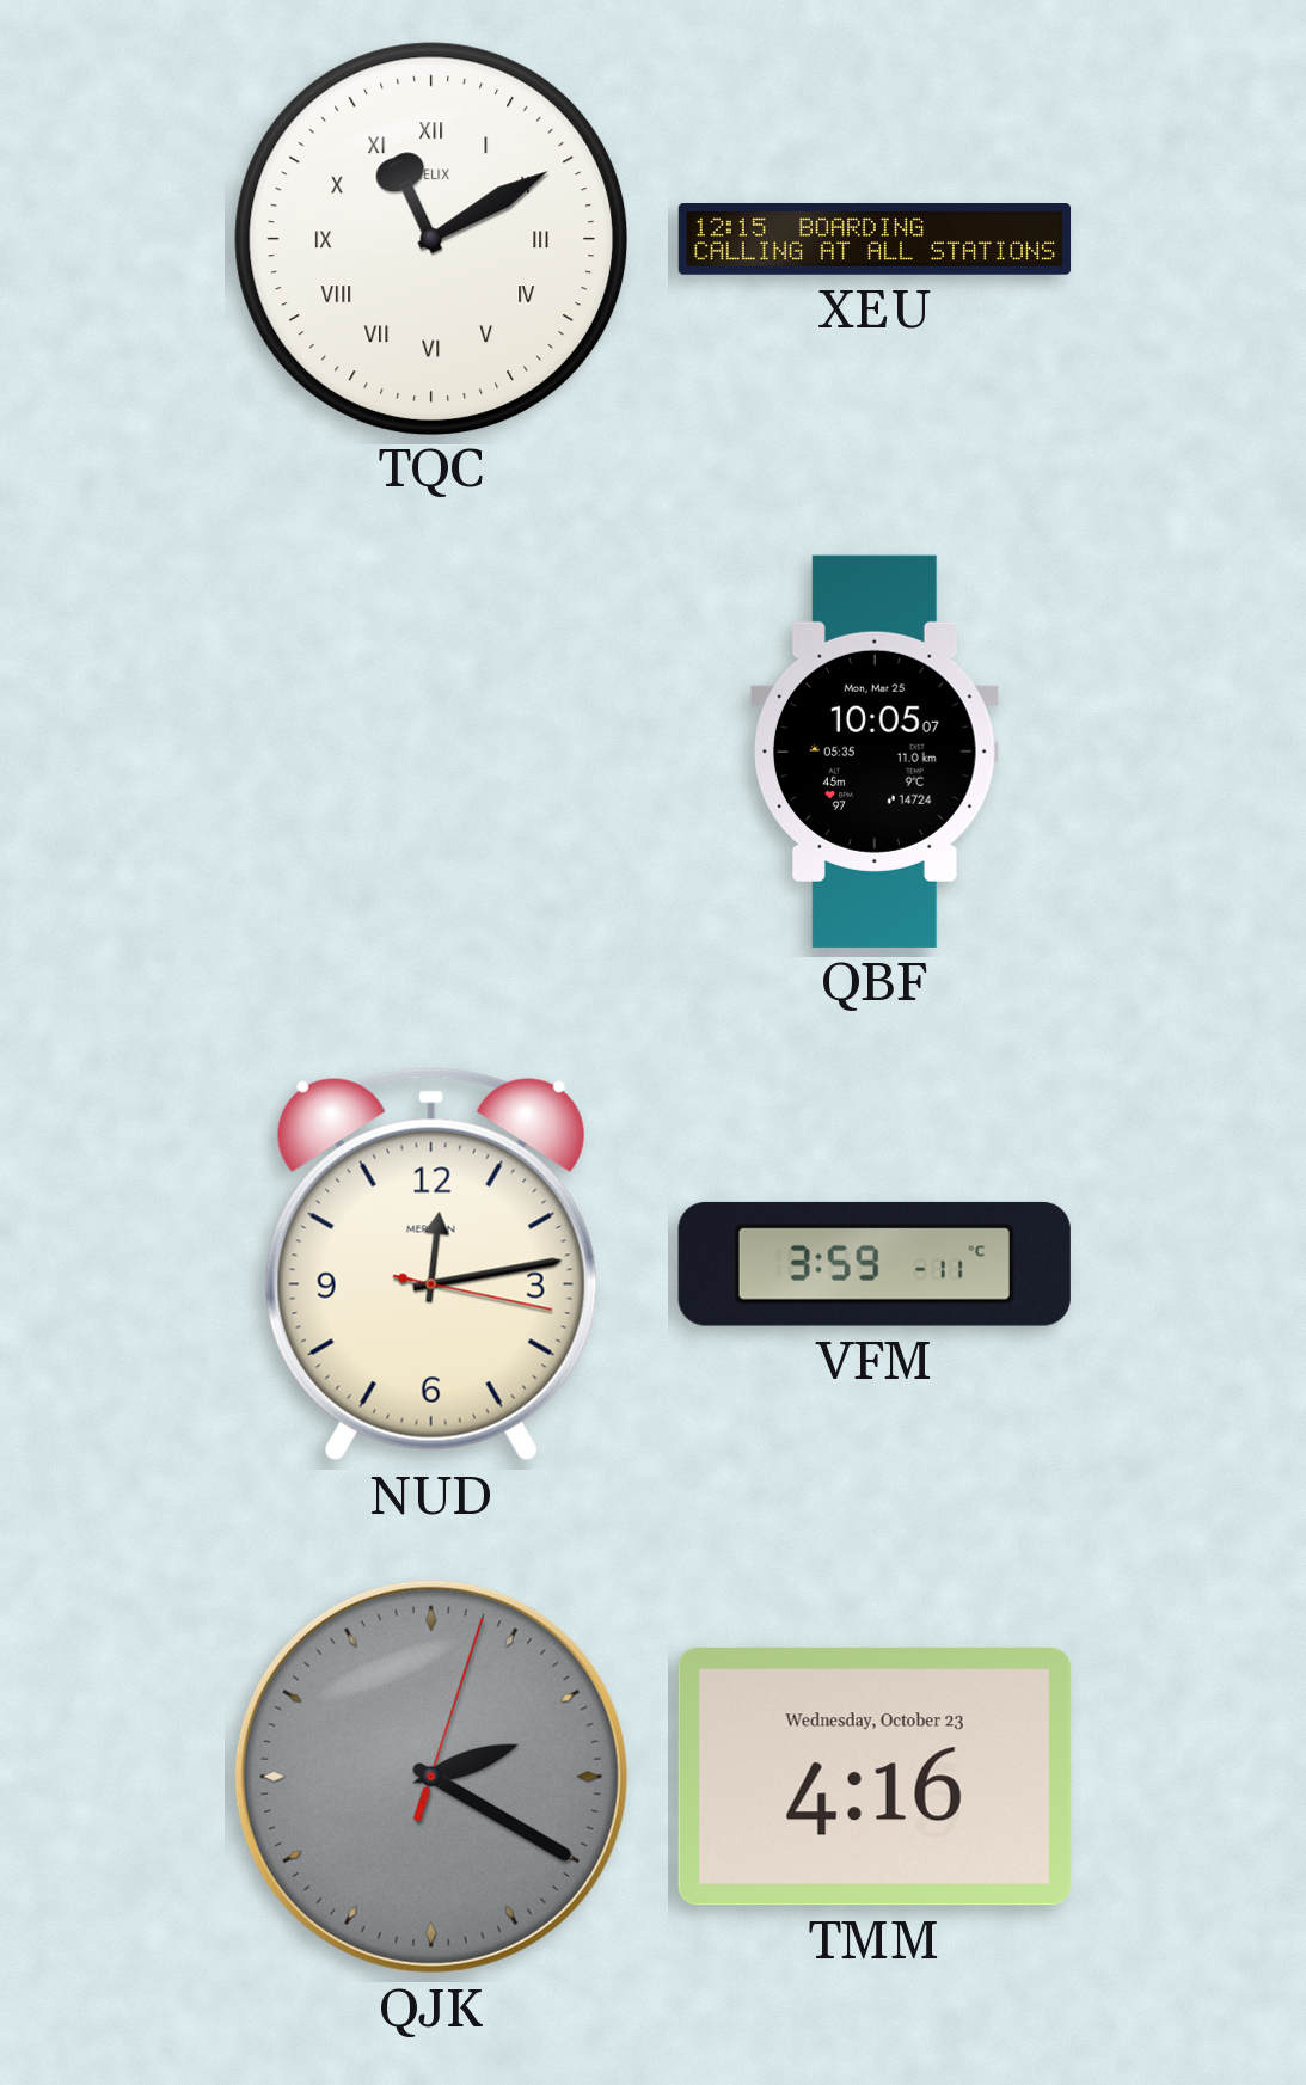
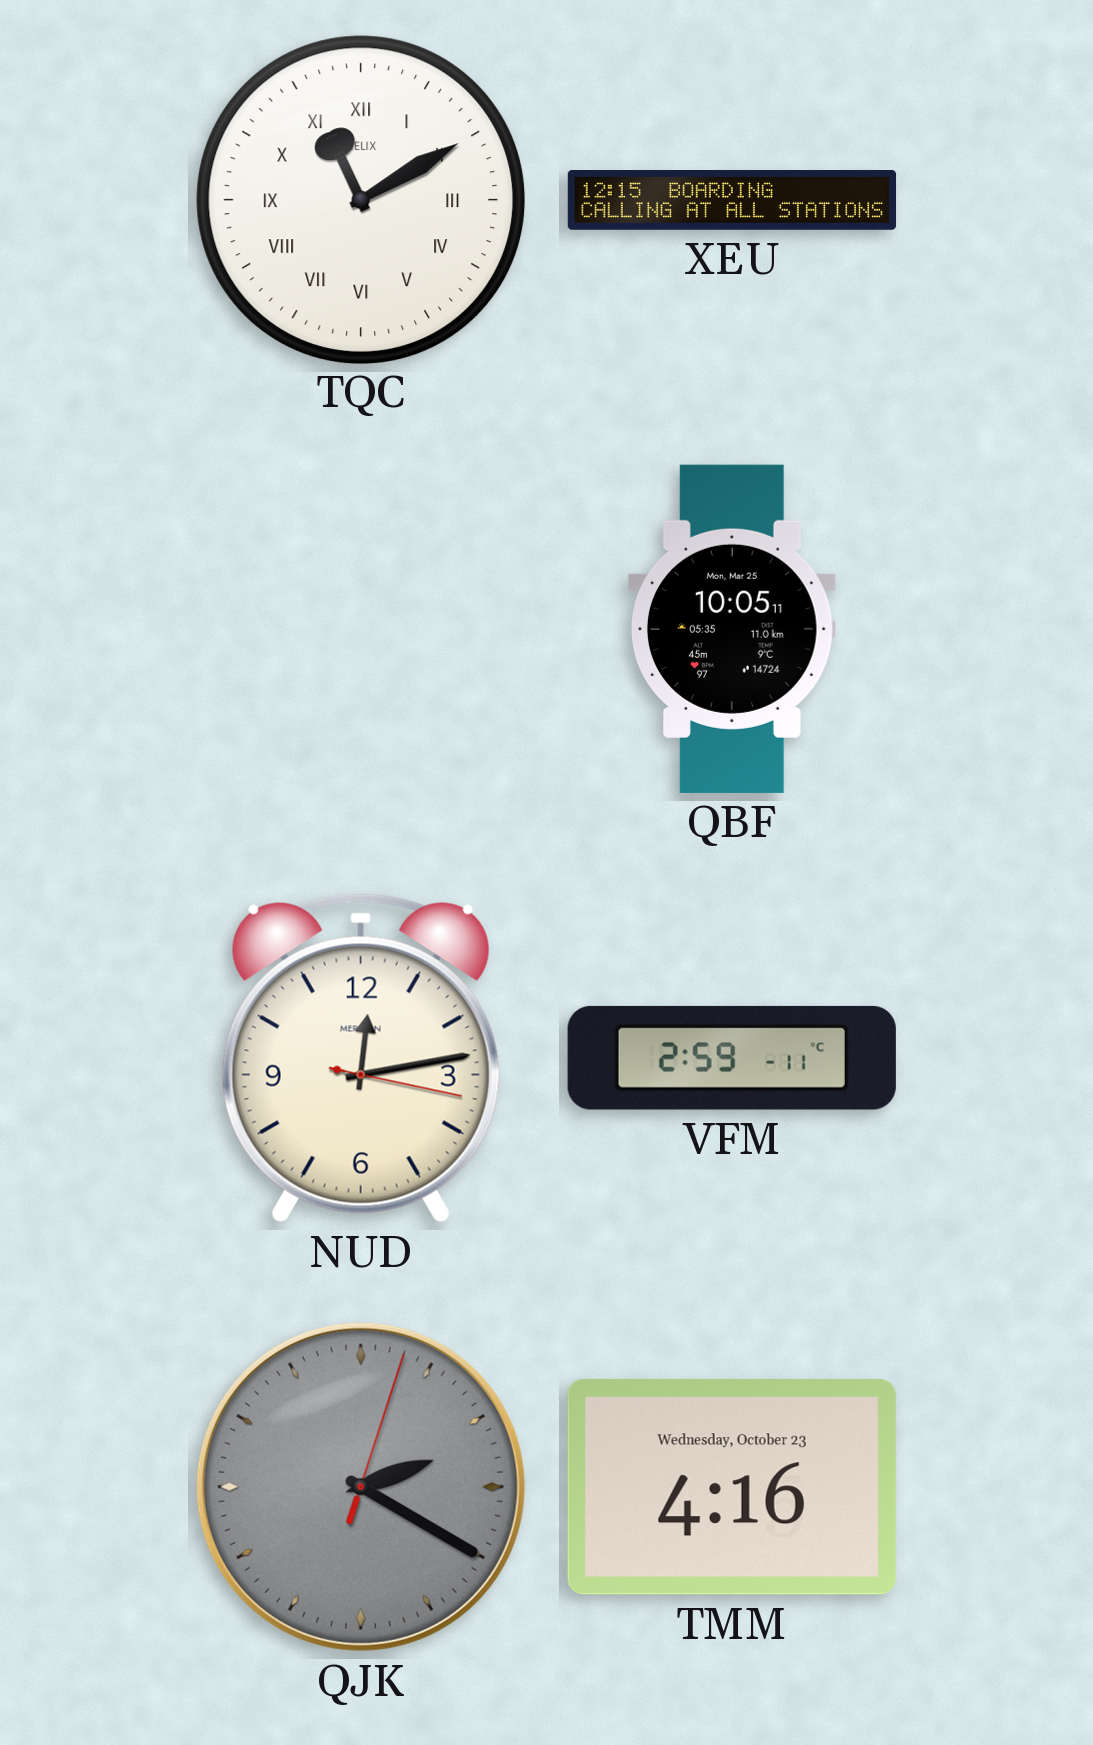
QBF: 10:05:07 -> 10:05:11
VFM: 3:59 -> 2:59
